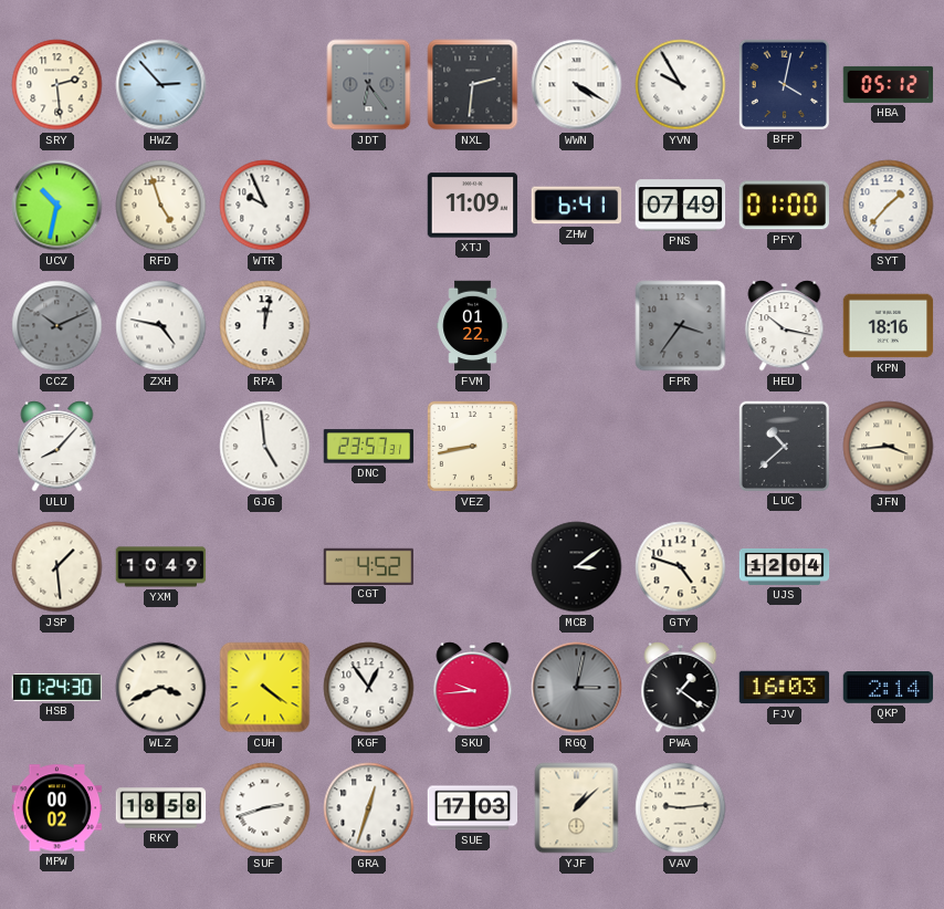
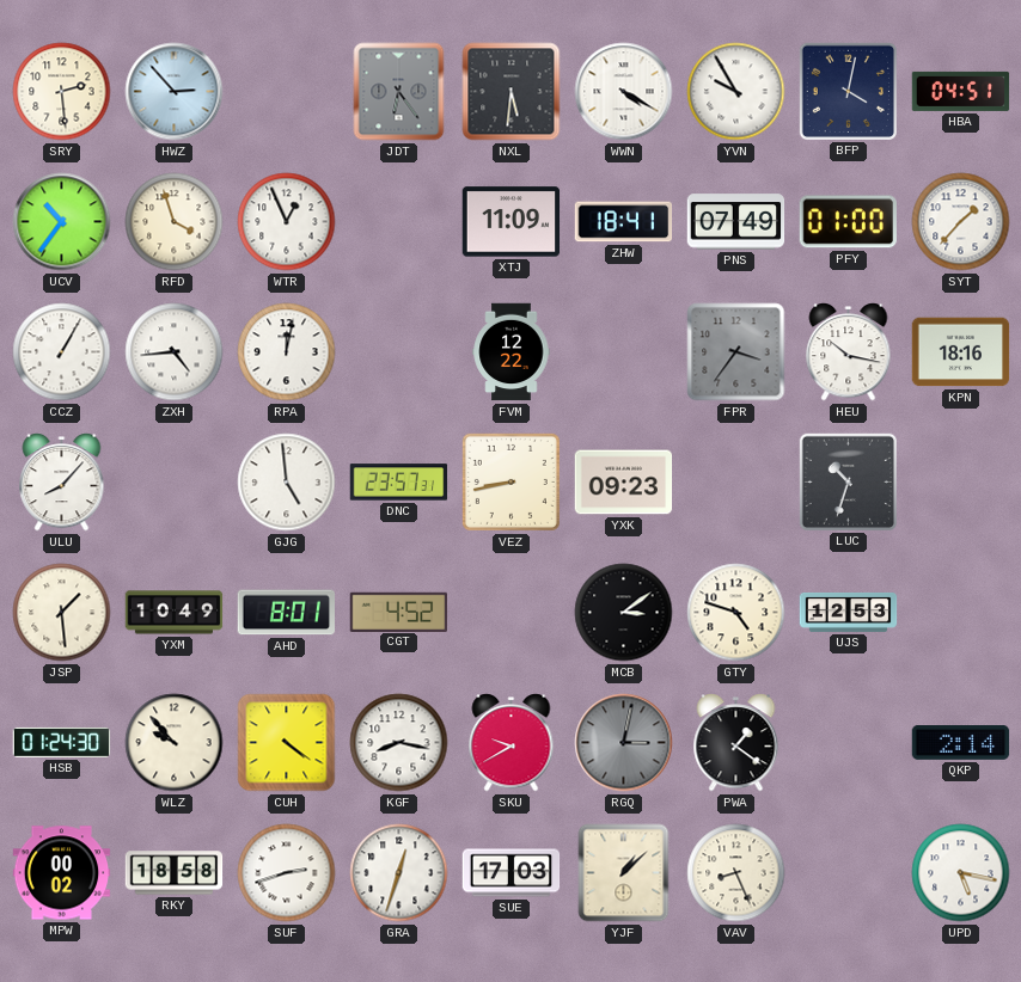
NXL: 2:31 -> 5:31
HBA: 05:12 -> 04:51
UCV: 10:32 -> 10:36
RFD: 4:57 -> 3:57
WTR: 9:56 -> 12:56
ZHW: 6:41 -> 18:41
CCZ: 10:11 -> 1:05
CCZ dial: grey -> white
ZXH: 4:47 -> 4:44
FVM: 01:22 -> 12:22
YXK: none -> 09:23
LUC: 10:38 -> 10:33
JFN: 3:44 -> none
AHD: none -> 8:01
UJS: 12:04 -> 12:53
WLZ: 3:41 -> 9:53
KGF: 12:54 -> 8:17
SKU: 9:44 -> 9:40
FJV: 16:03 -> none
VAV: 9:14 -> 8:26
UPD: none -> 5:17
